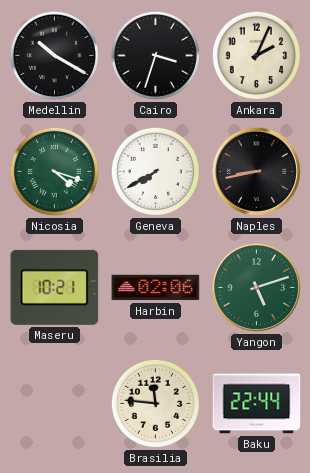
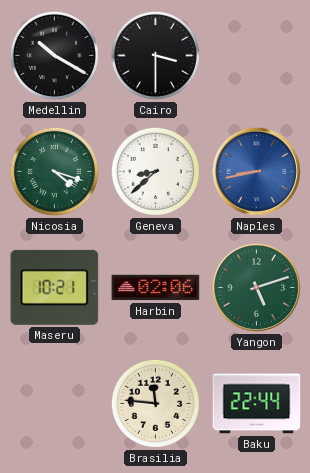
Cairo: 3:33 -> 3:30
Ankara: 2:04 -> none
Geneva: 7:40 -> 8:38
Naples dial: black -> blue
